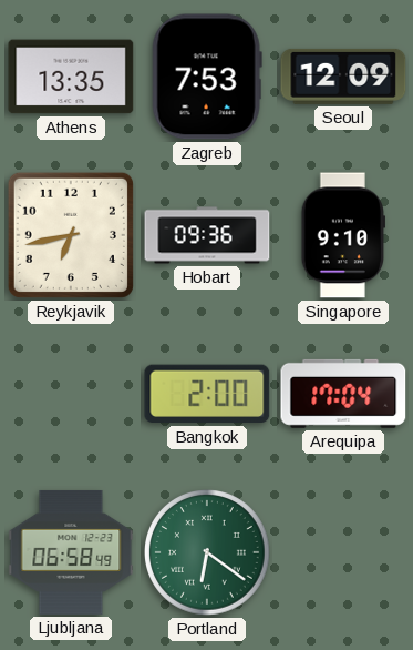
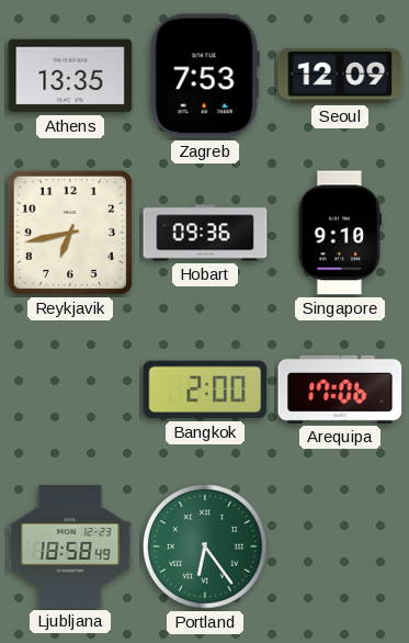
Arequipa: 17:04 -> 17:06
Ljubljana: 06:58 -> 18:58
Portland: 6:21 -> 6:24
